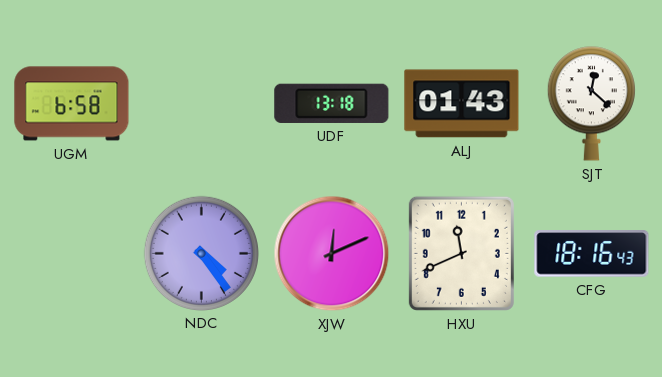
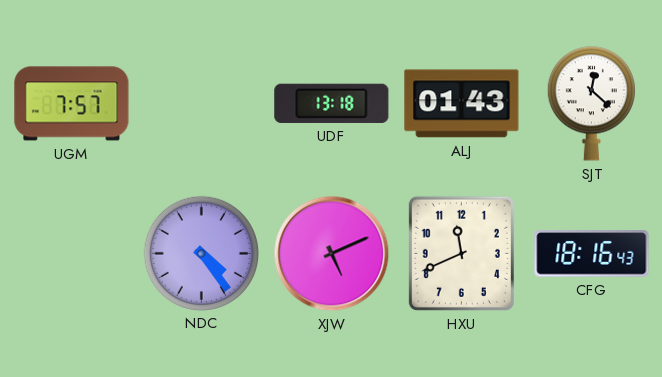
UGM: 6:58 -> 7:57
XJW: 12:11 -> 5:11
